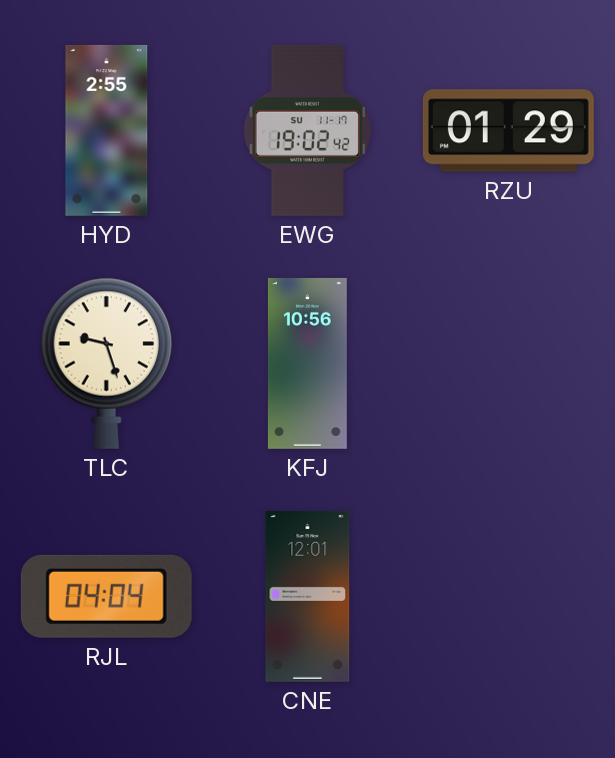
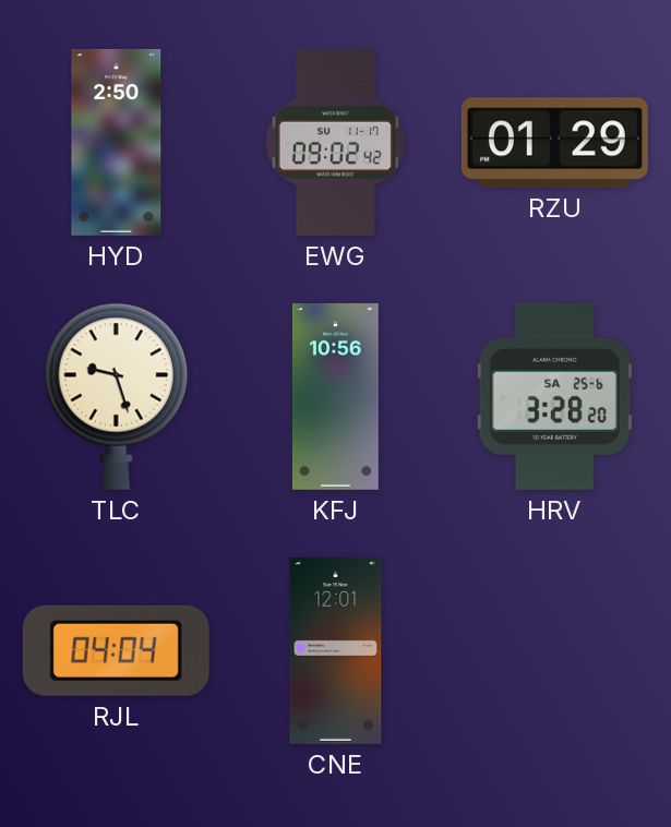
HYD: 2:55 -> 2:50
EWG: 19:02 -> 09:02
HRV: none -> 3:28
